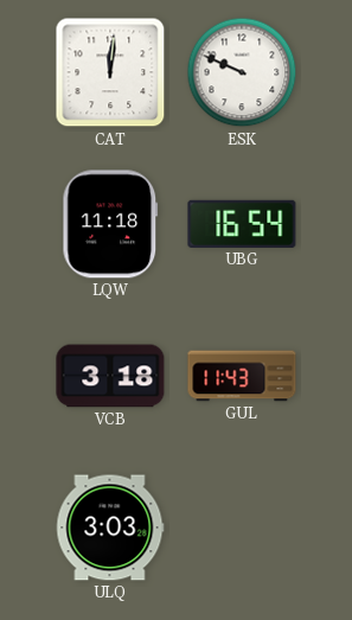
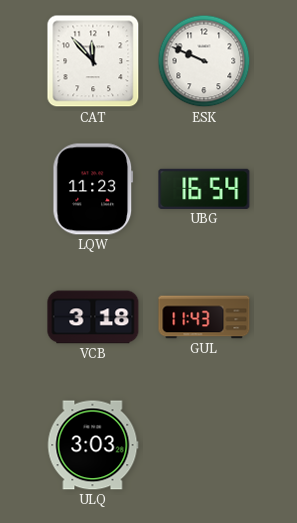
CAT: 12:01 -> 11:53
LQW: 11:18 -> 11:23
